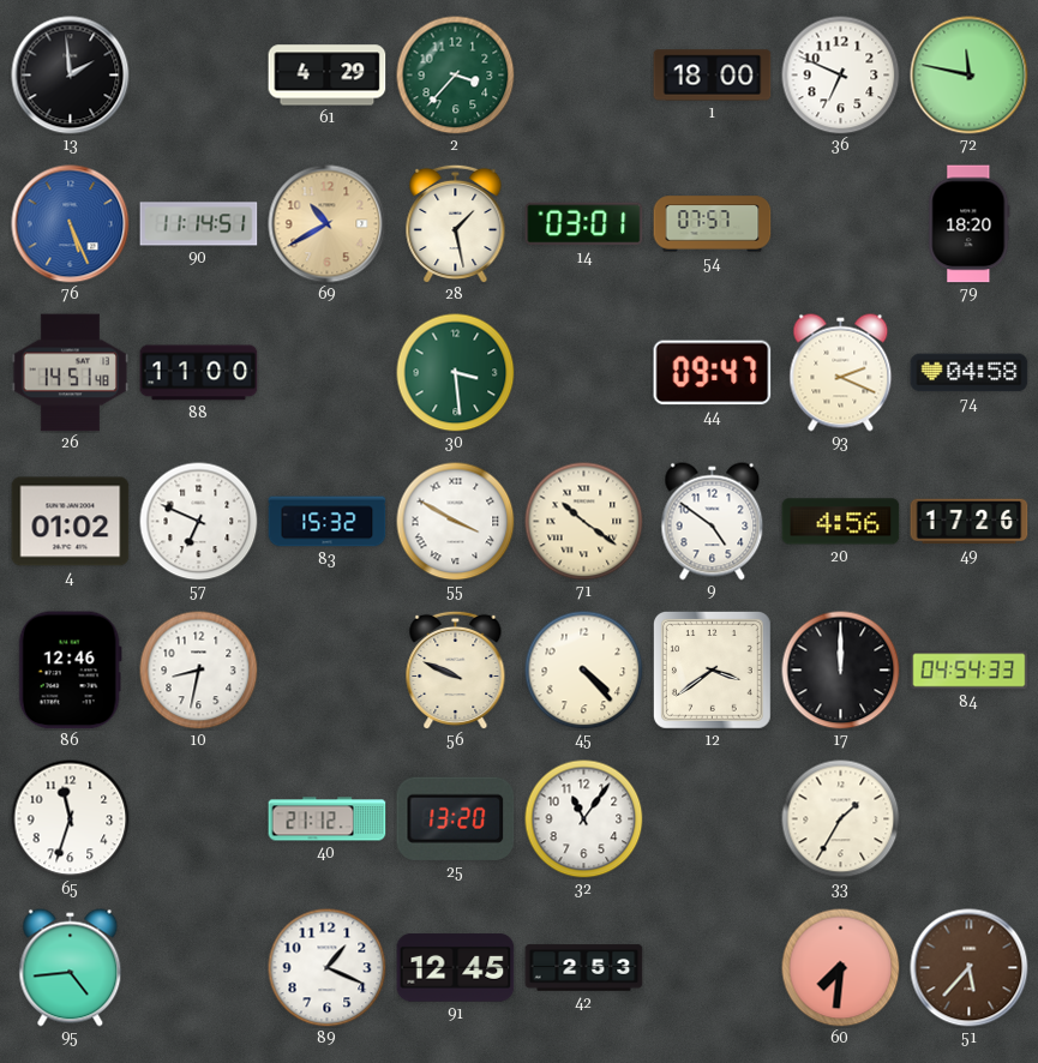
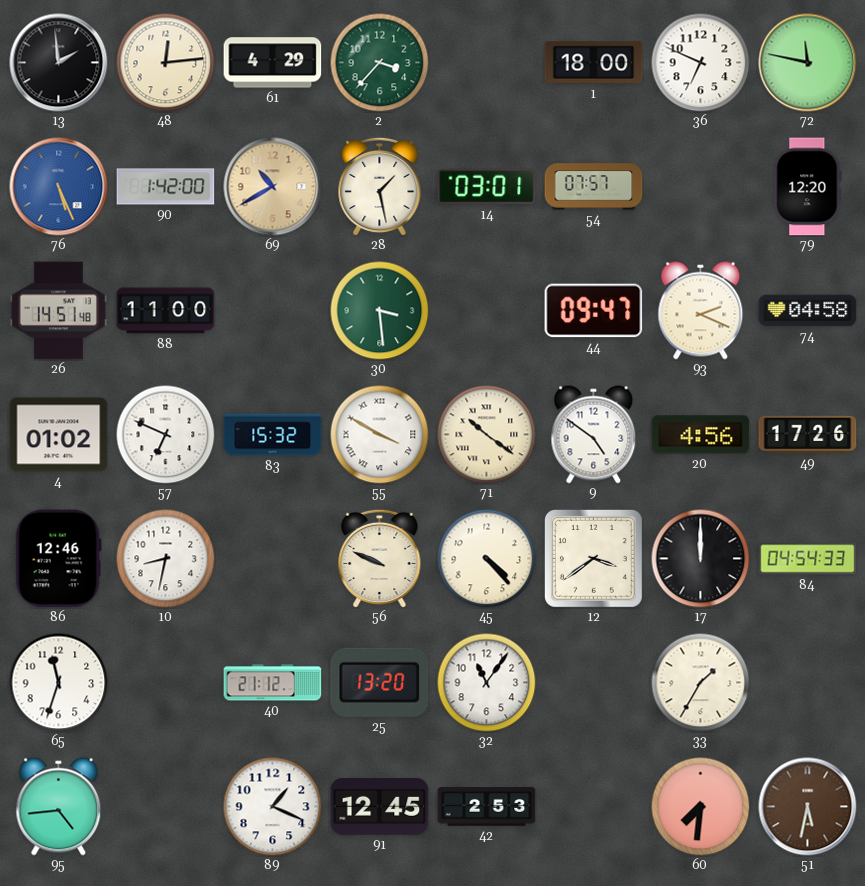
48: none -> 12:14
90: 11:14 -> 1:42
79: 18:20 -> 12:20
51: 5:37 -> 5:32
